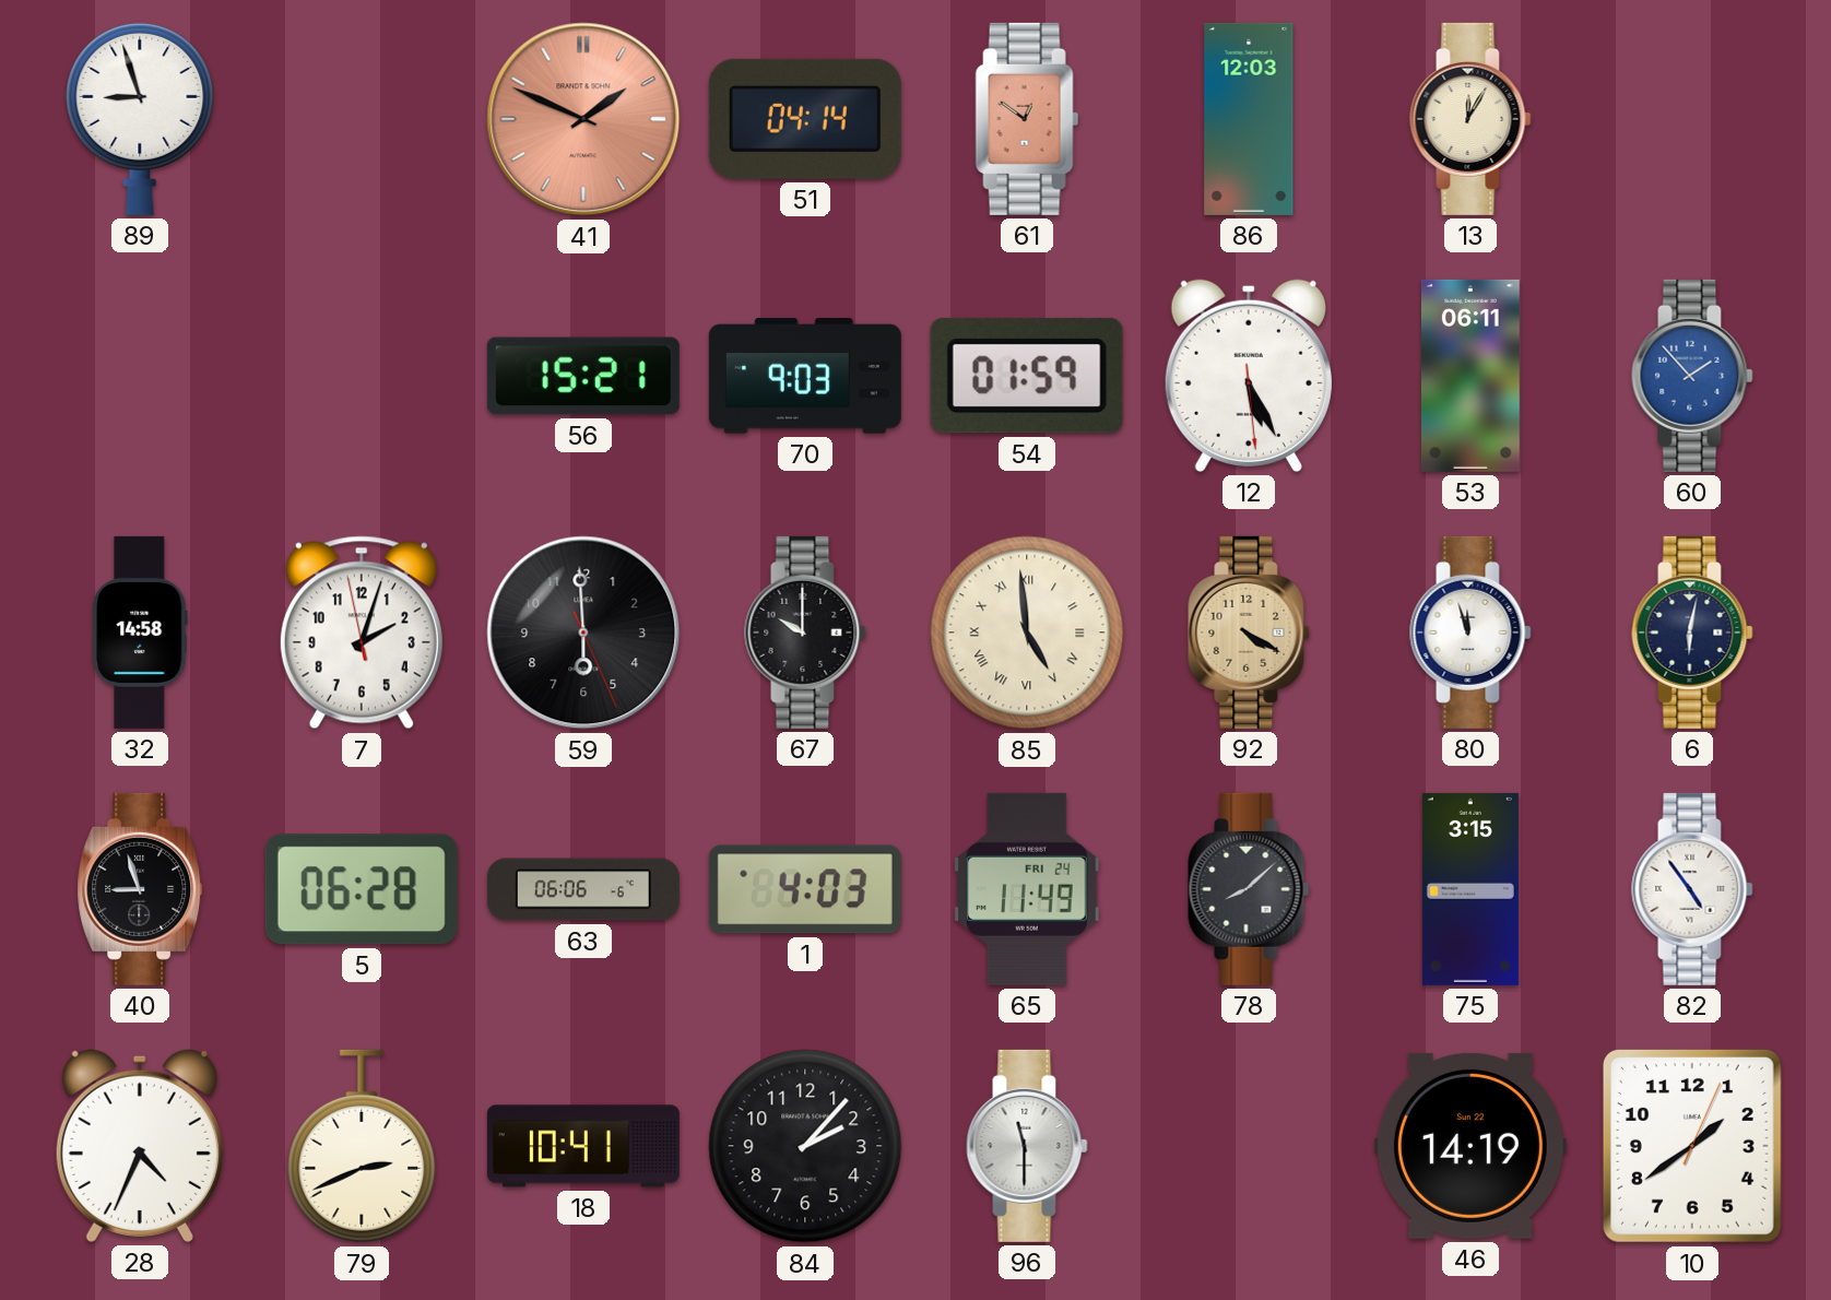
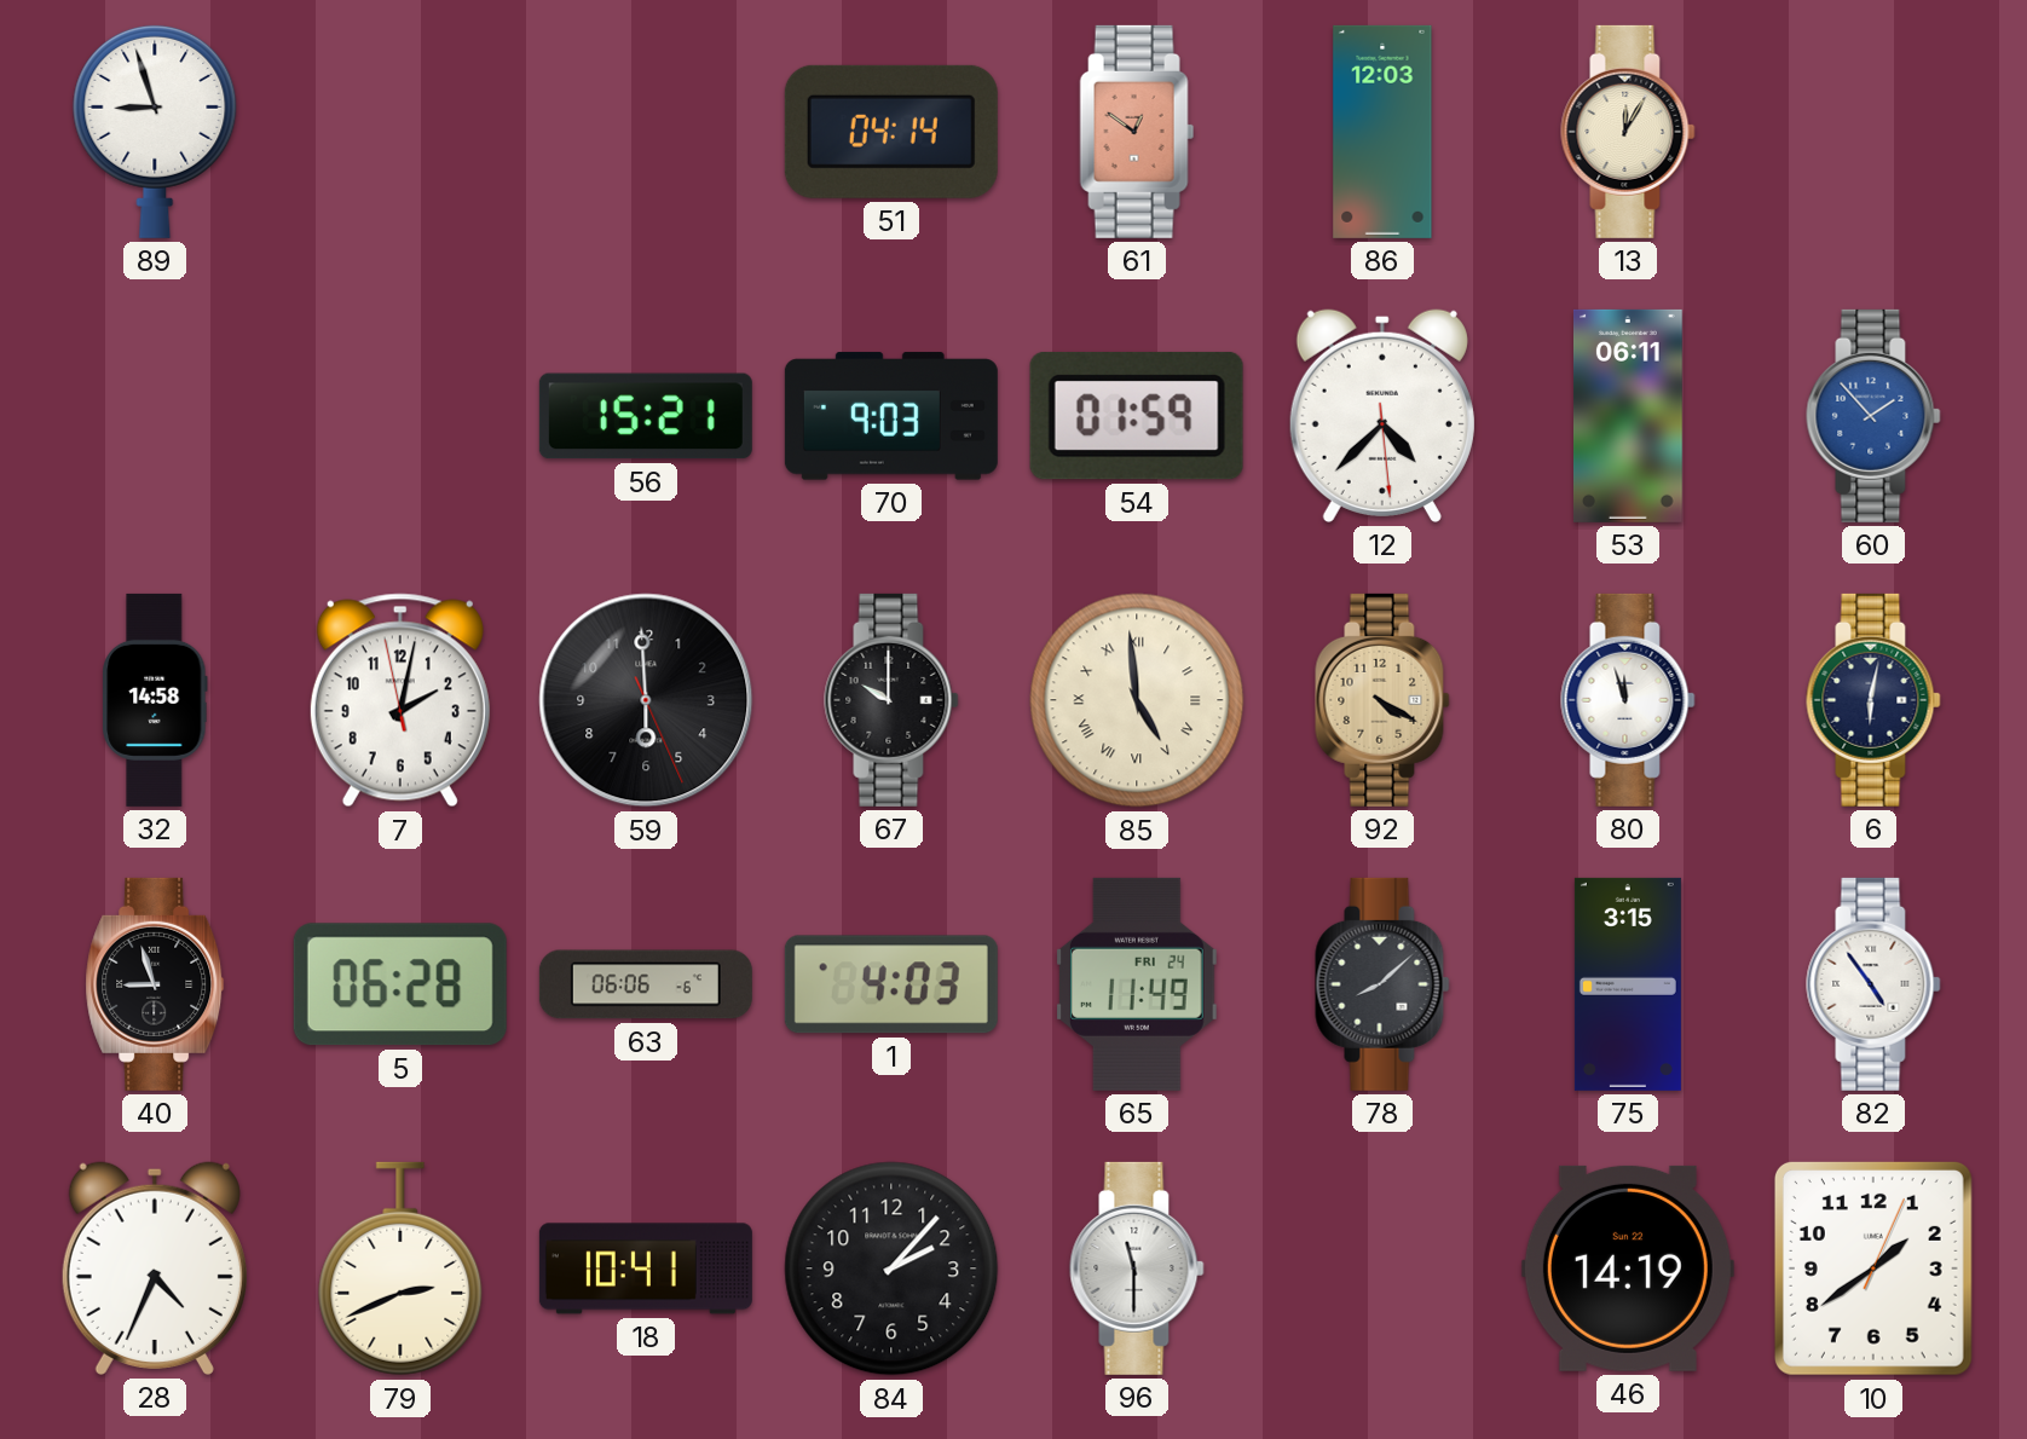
41: 1:49 -> none
12: 5:25 -> 4:37
7: 2:02 -> 2:01
